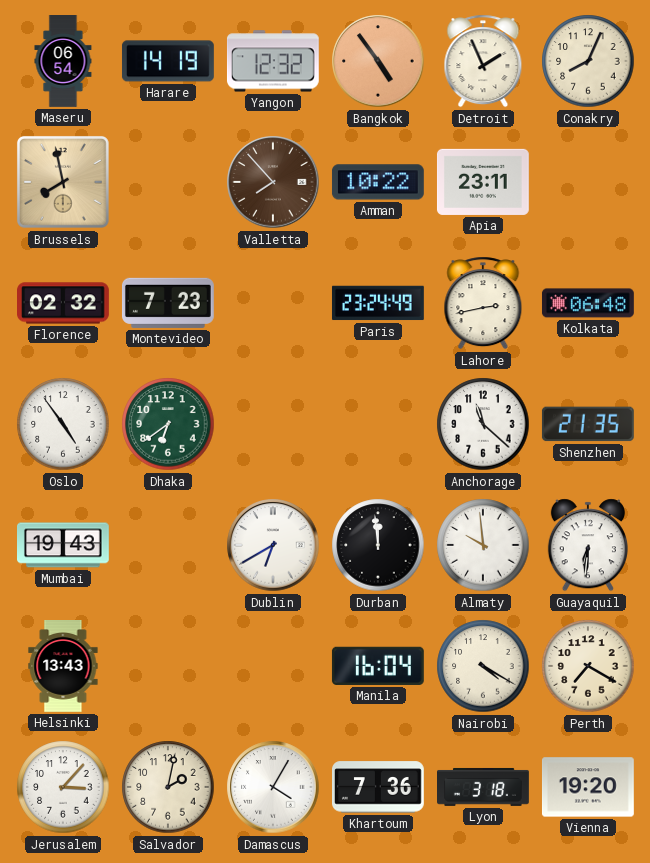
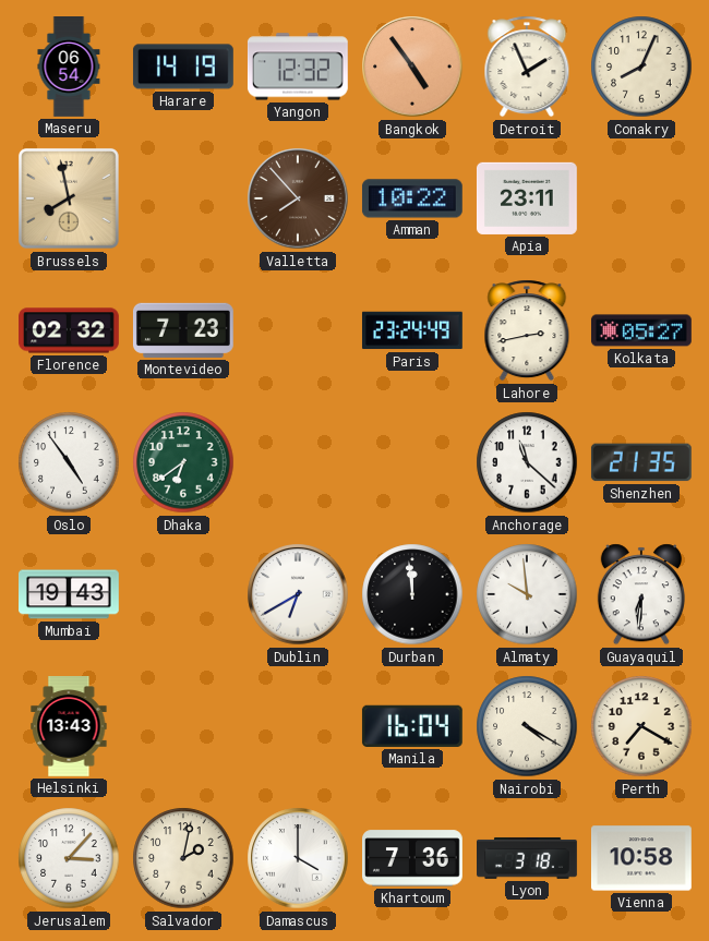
Kolkata: 06:48 -> 05:27
Damascus: 4:05 -> 4:00
Vienna: 19:20 -> 10:58
